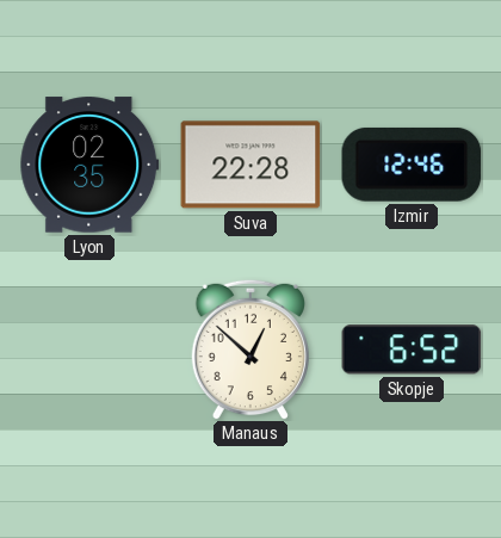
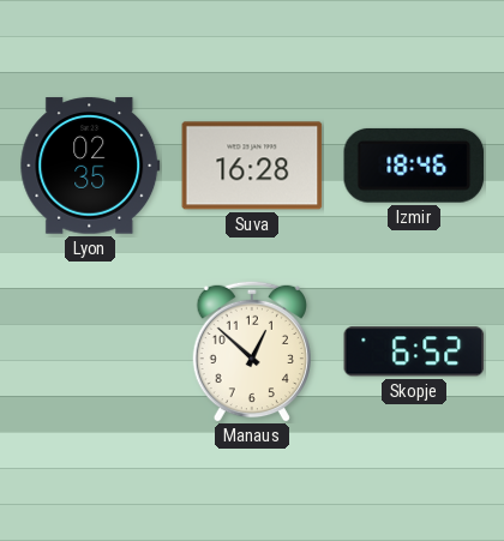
Suva: 22:28 -> 16:28
Izmir: 12:46 -> 18:46
